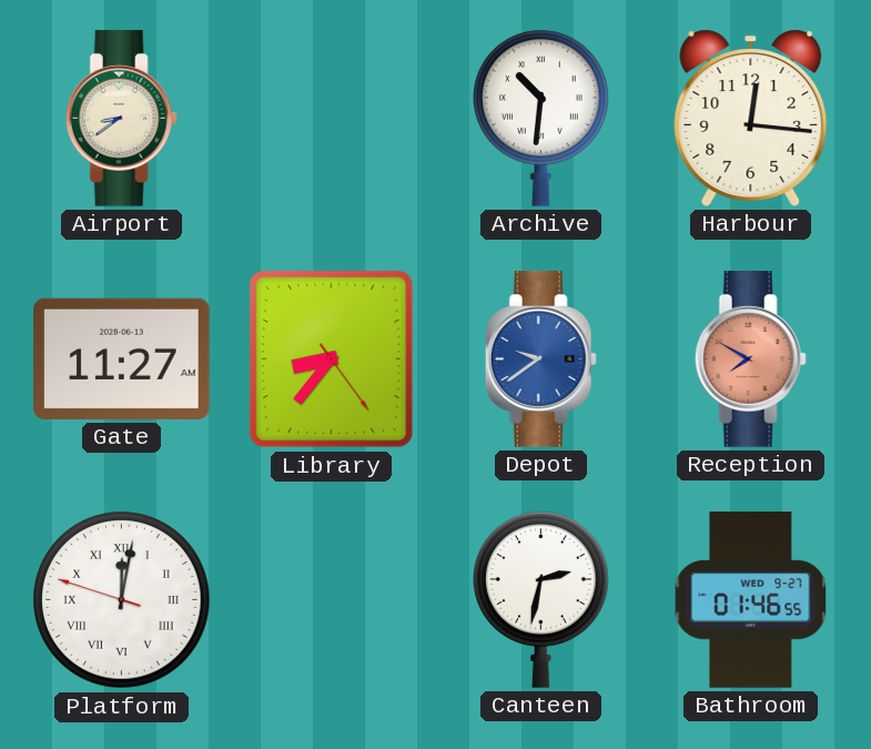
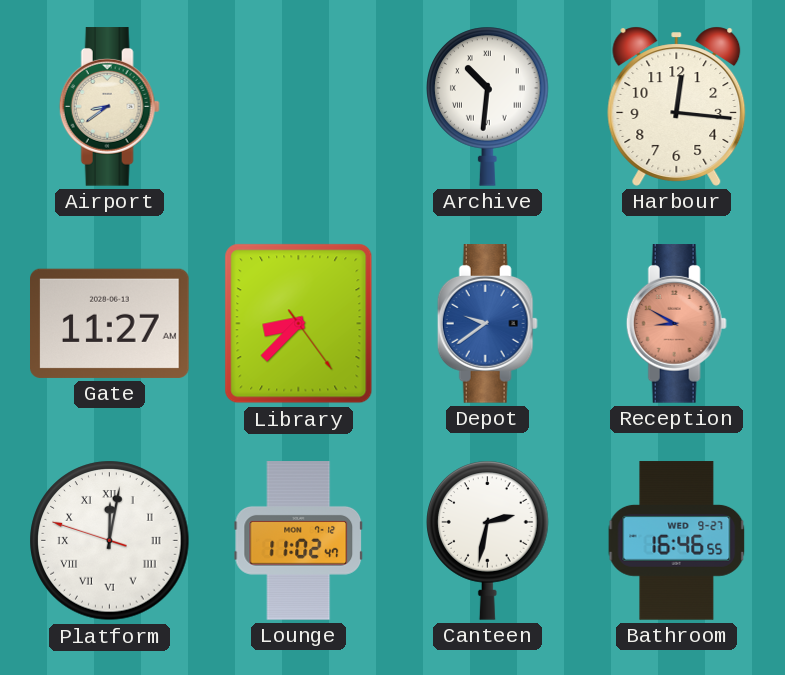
Library: 8:36 -> 8:37
Reception: 7:50 -> 8:50
Lounge: none -> 11:02
Bathroom: 01:46 -> 16:46
